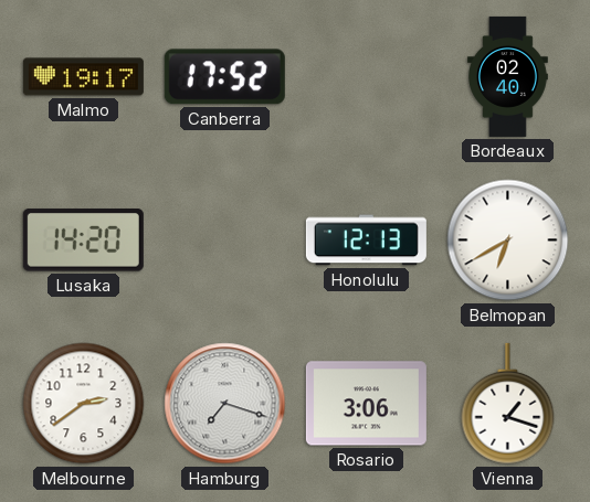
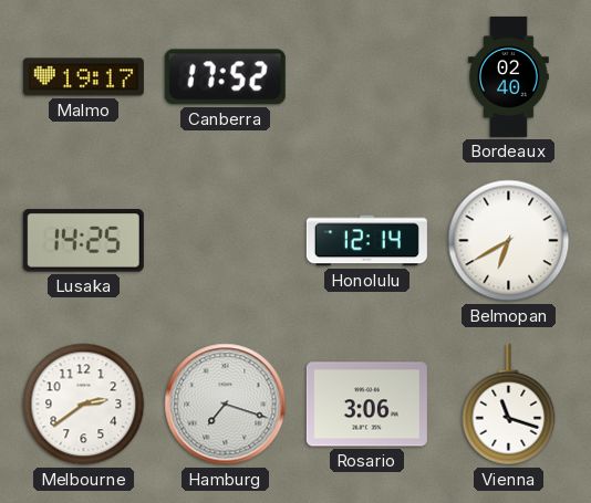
Lusaka: 14:20 -> 14:25
Honolulu: 12:13 -> 12:14
Vienna: 1:18 -> 11:18
